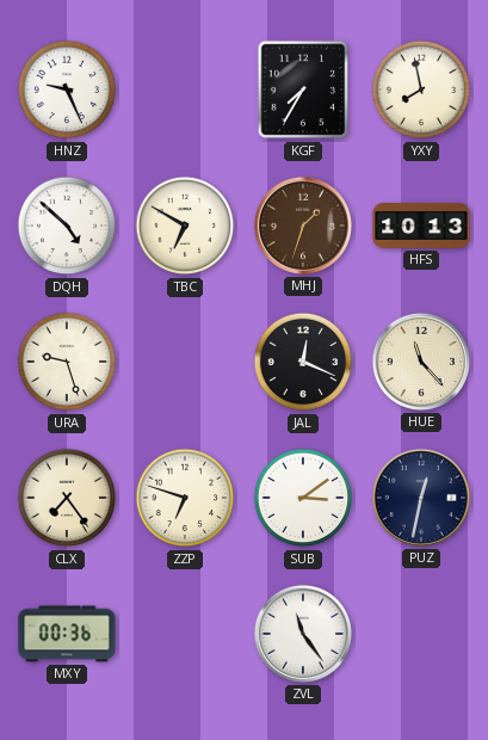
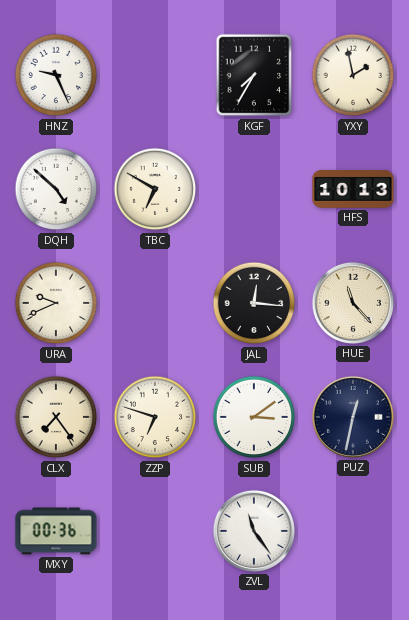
YXY: 7:58 -> 1:58
MHJ: 1:33 -> none
URA: 9:27 -> 9:41
JAL: 12:19 -> 12:16
